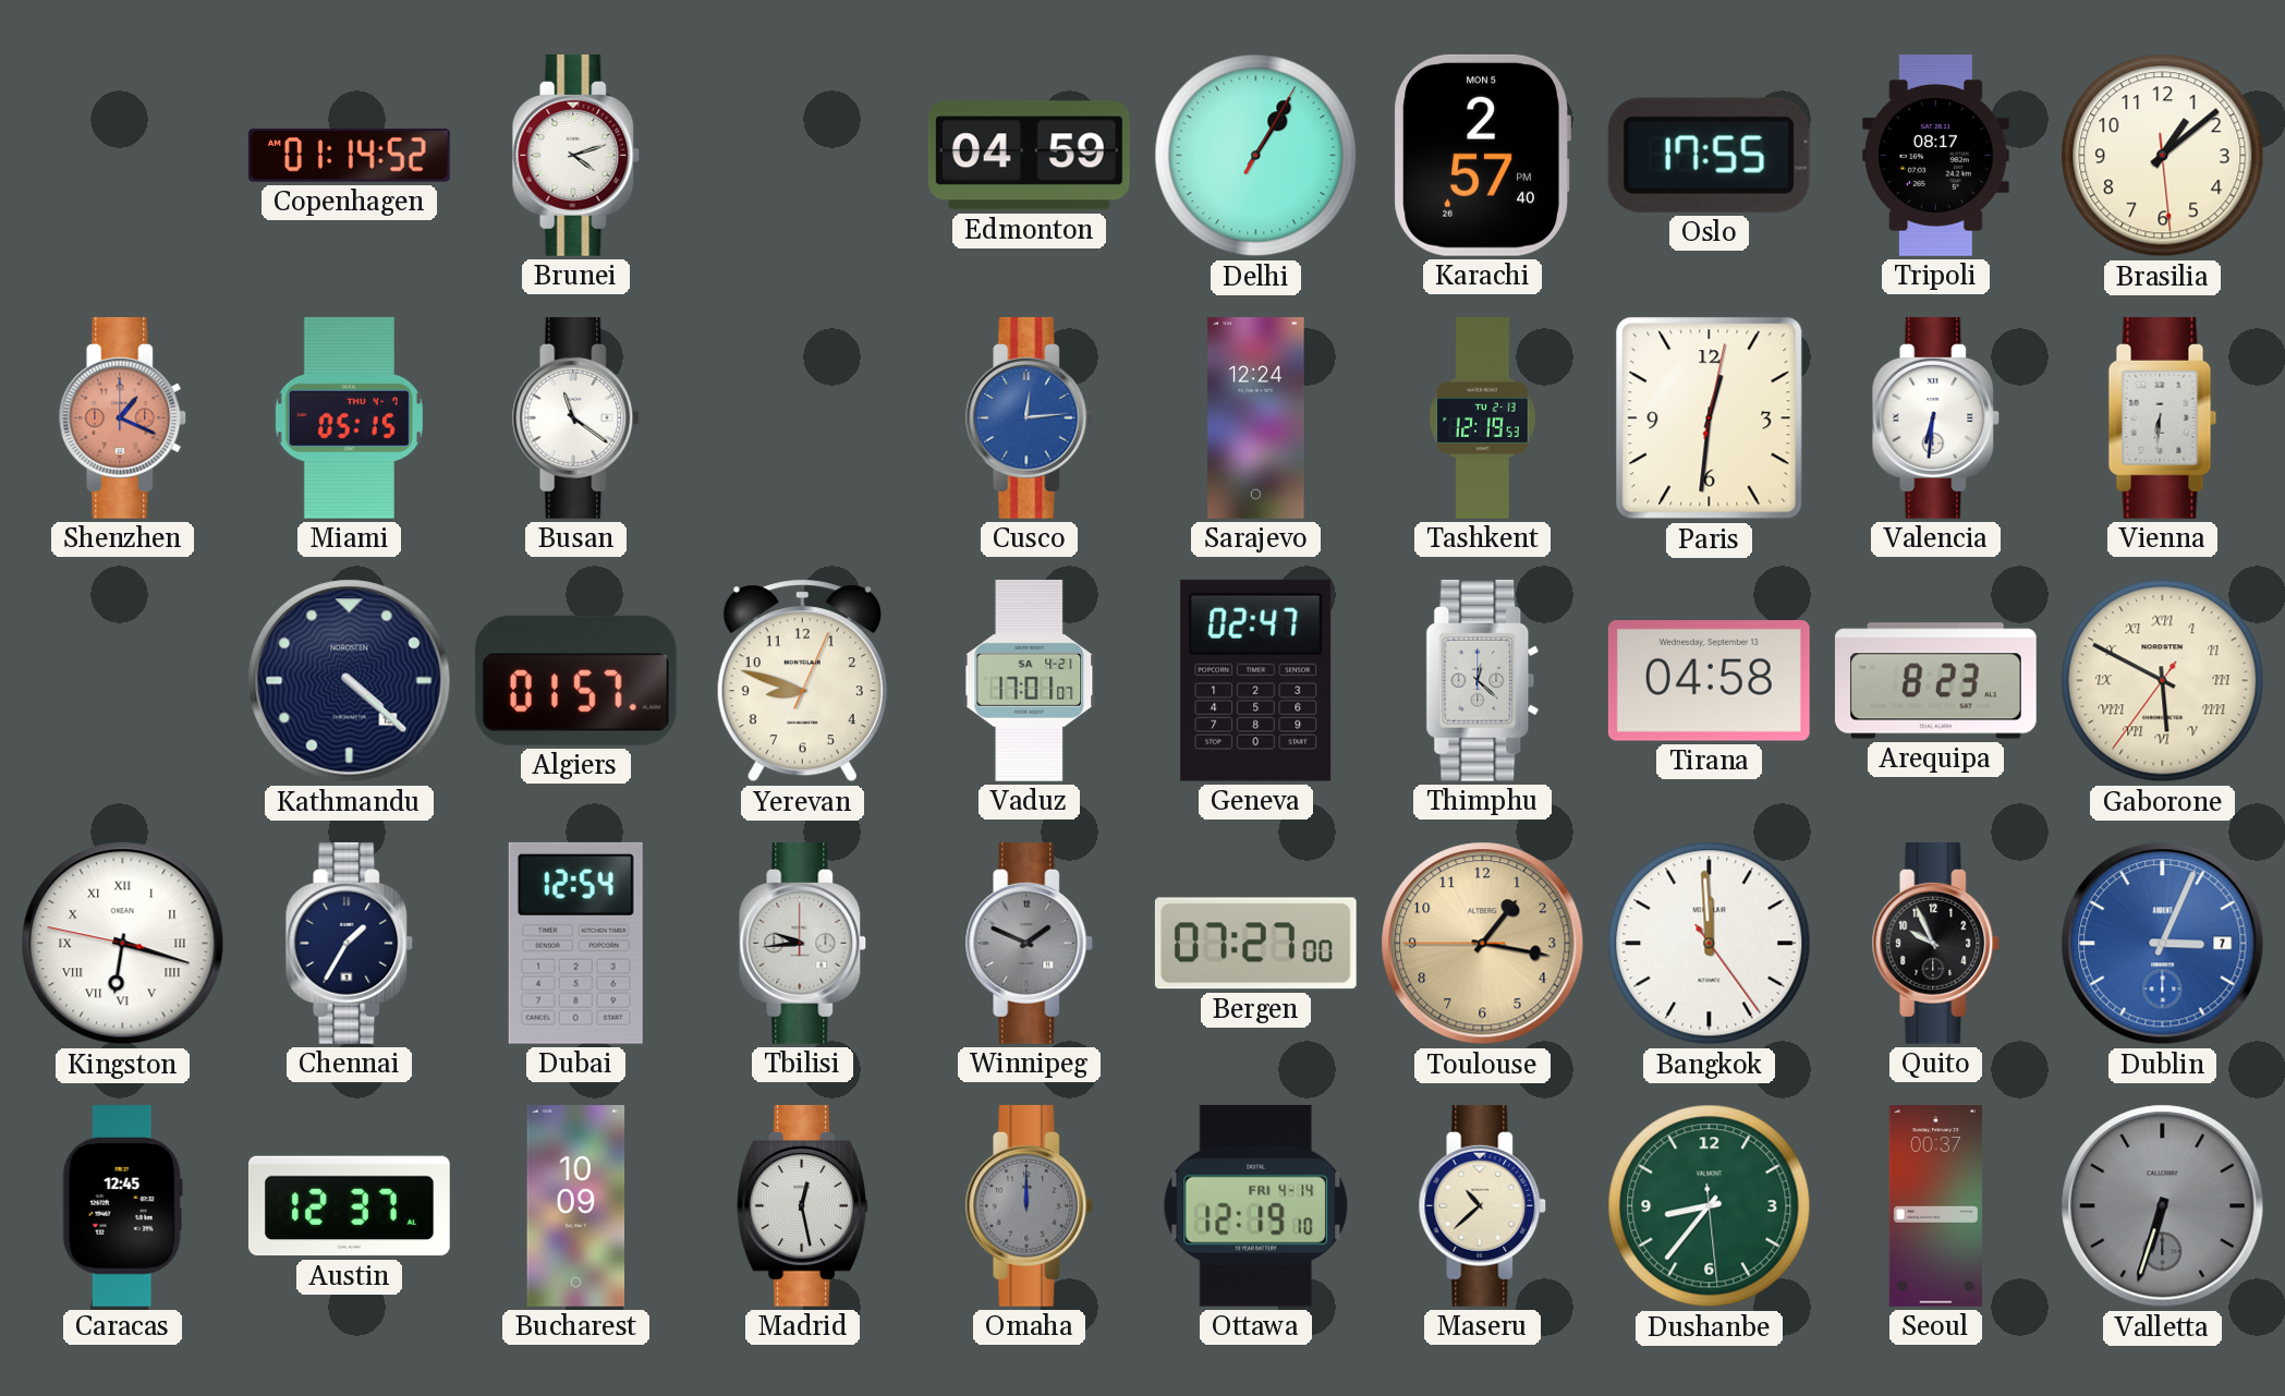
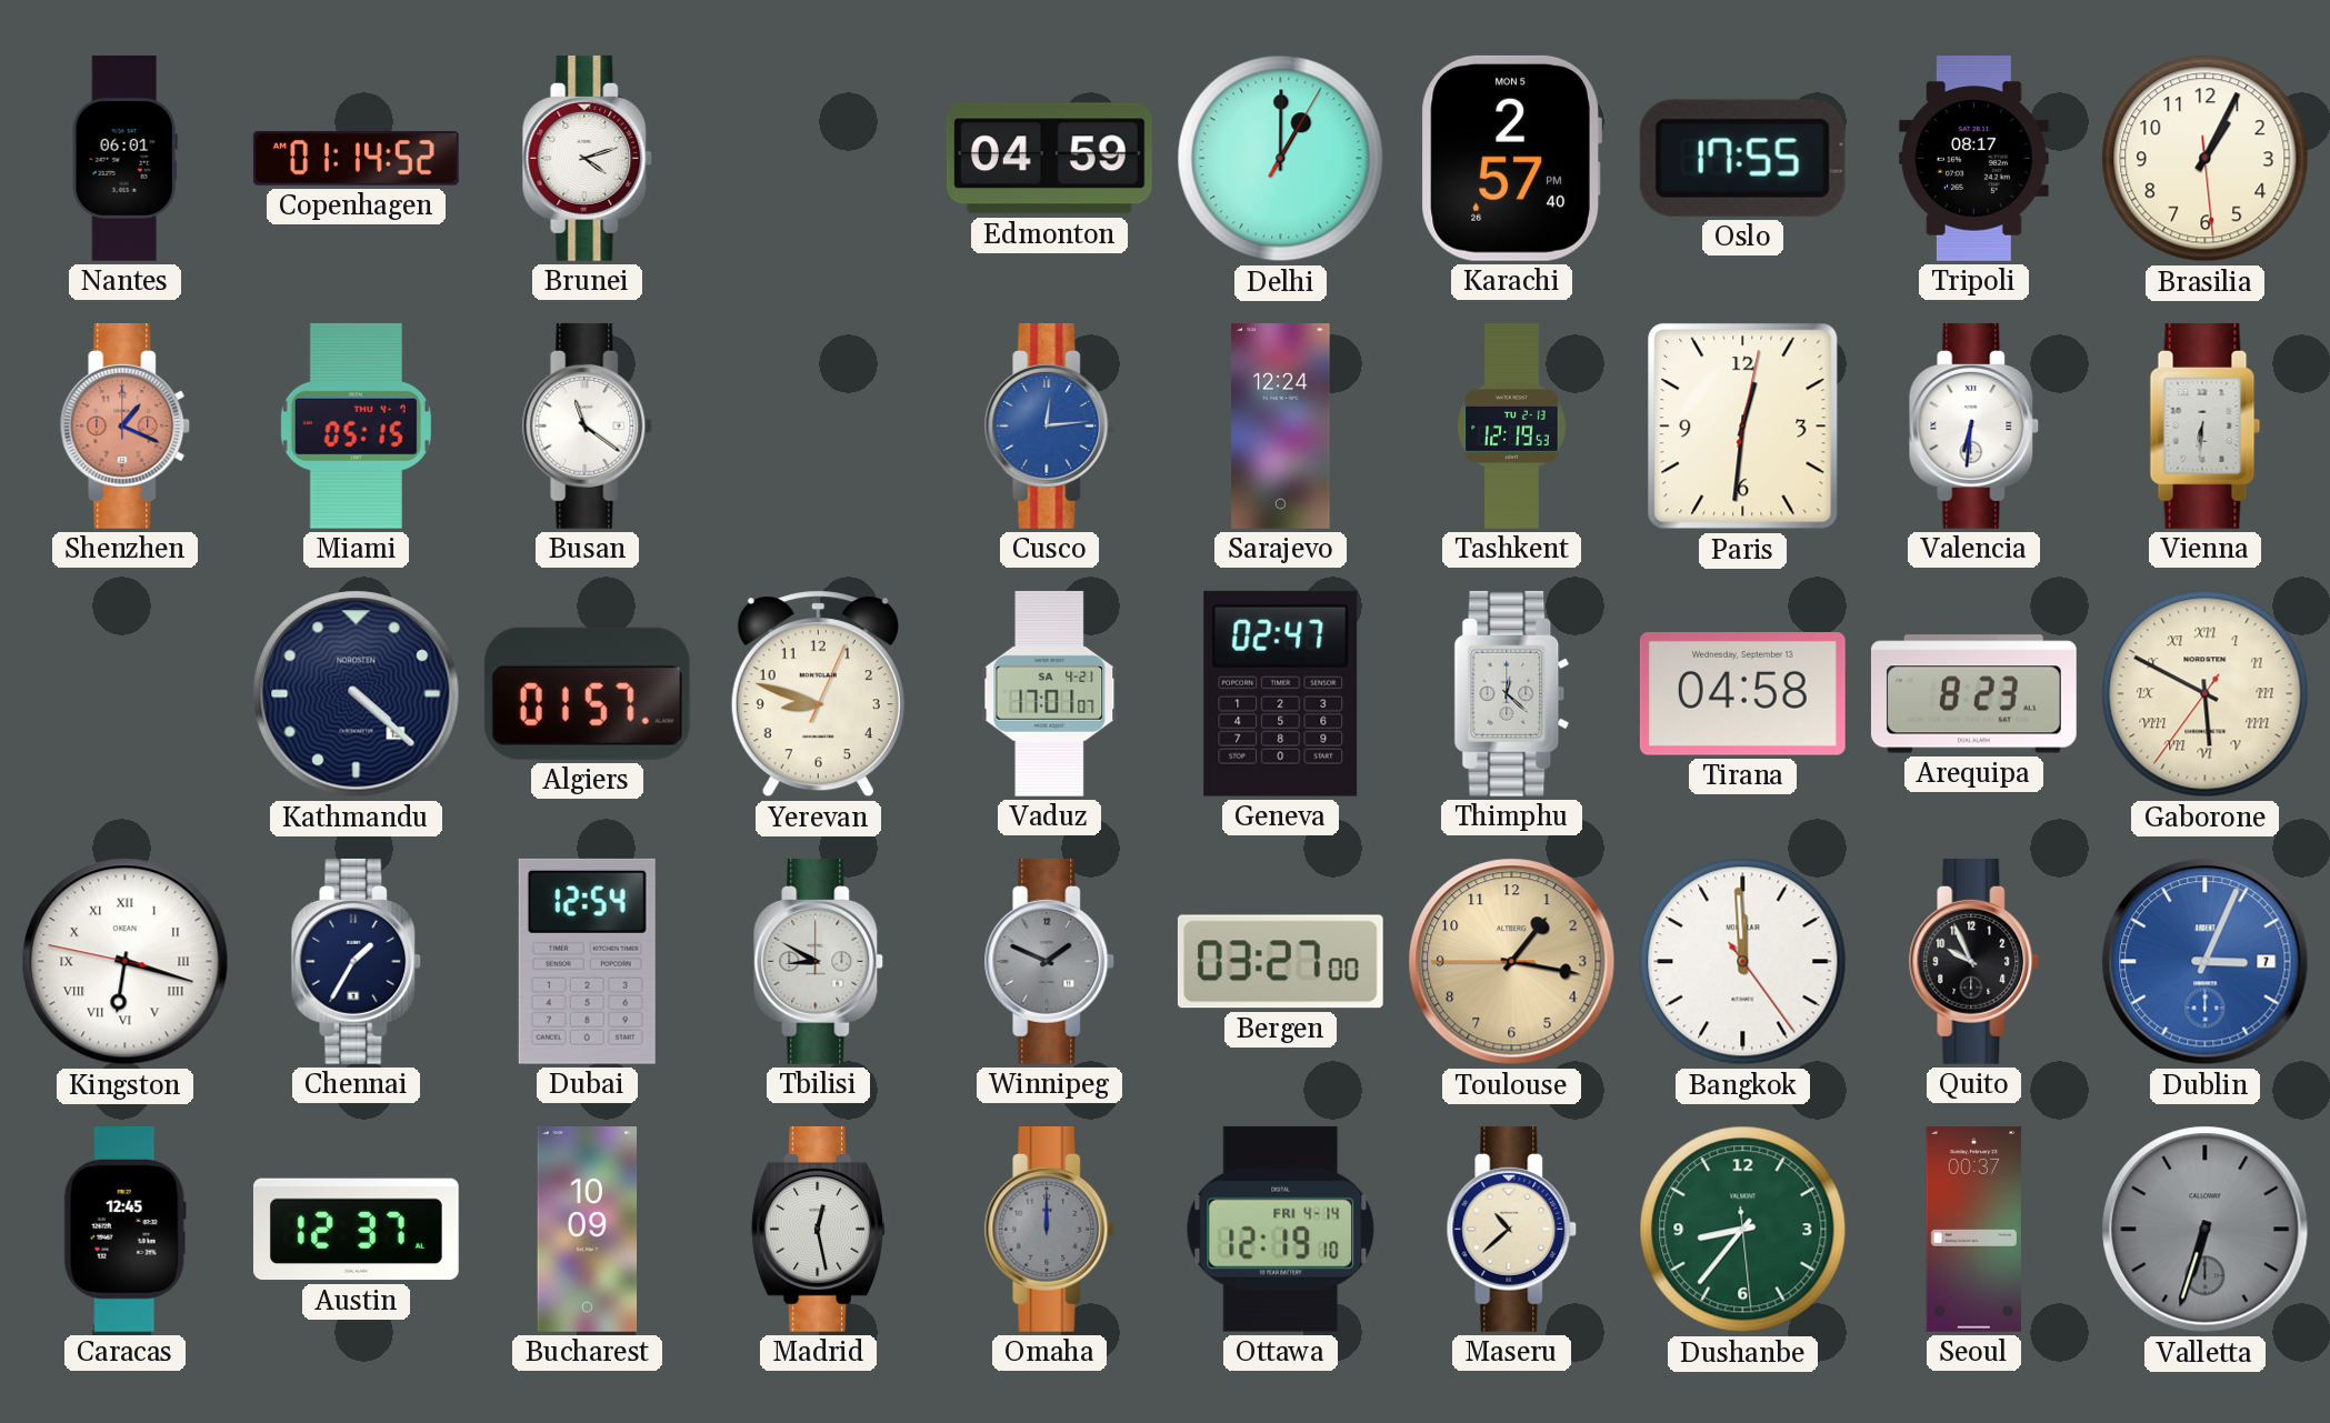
Nantes: none -> 06:01
Delhi: 1:05 -> 1:00
Brasilia: 1:08 -> 1:04
Tbilisi: 9:44 -> 8:50
Bergen: 07:27 -> 03:27
